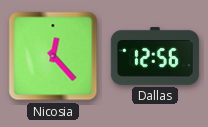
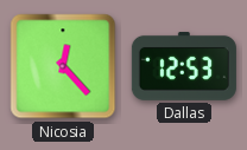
Dallas: 12:56 -> 12:53
